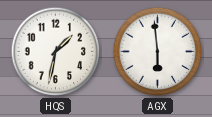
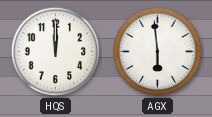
HQS: 1:32 -> 12:00
